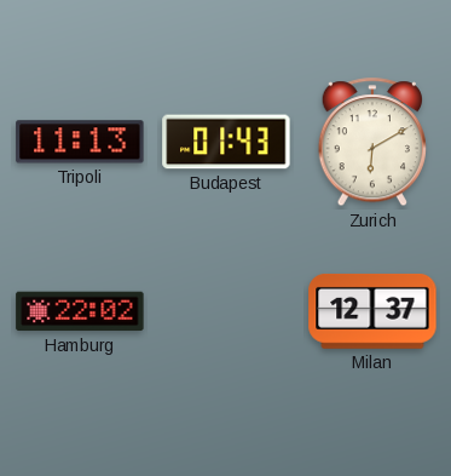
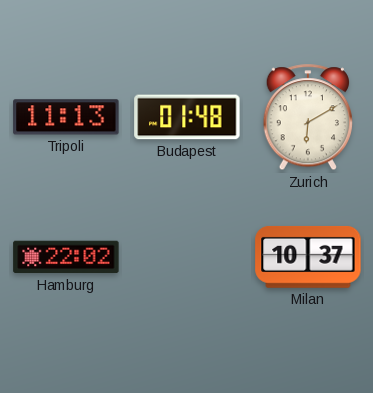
Budapest: 01:43 -> 01:48
Milan: 12:37 -> 10:37
